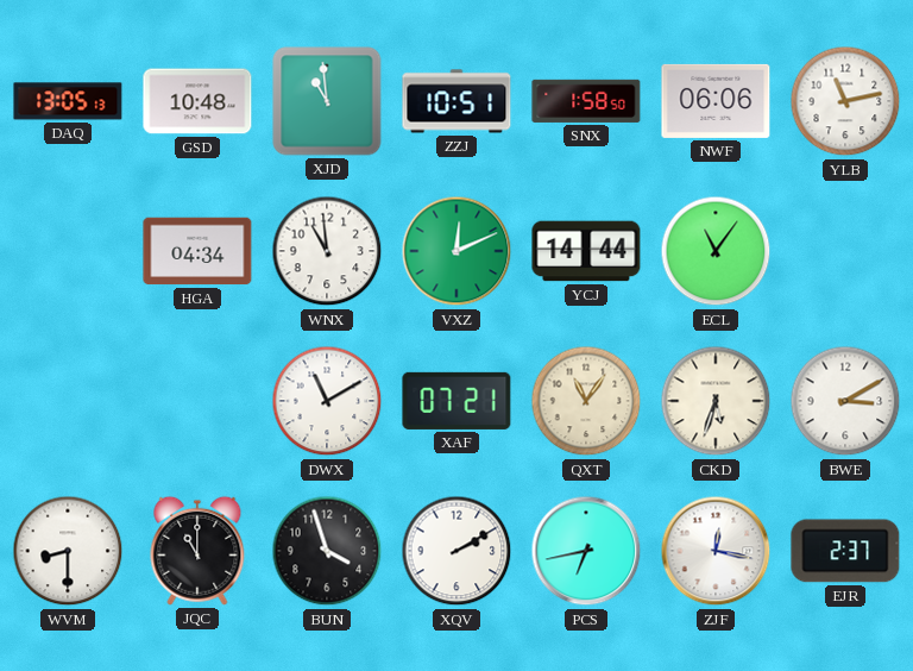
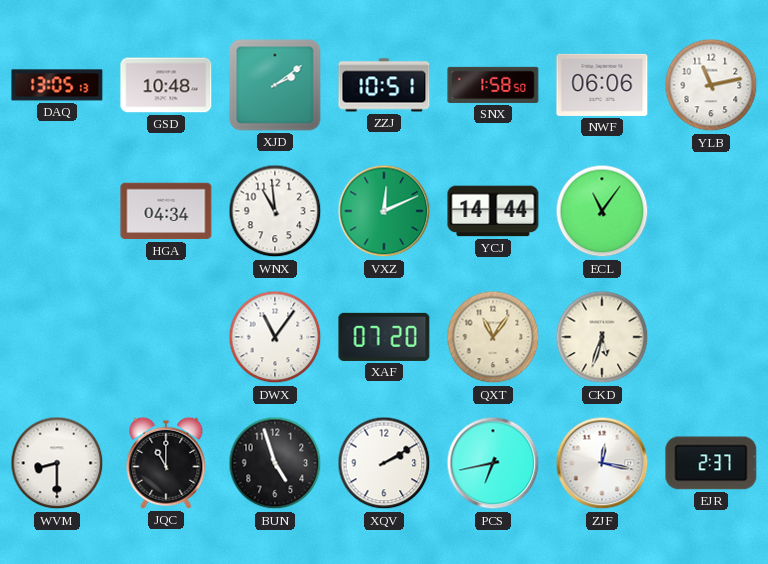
XJD: 10:59 -> 2:09
DWX: 11:10 -> 11:06
XAF: 07:21 -> 07:20
BWE: 3:10 -> none
BUN: 3:57 -> 4:57
